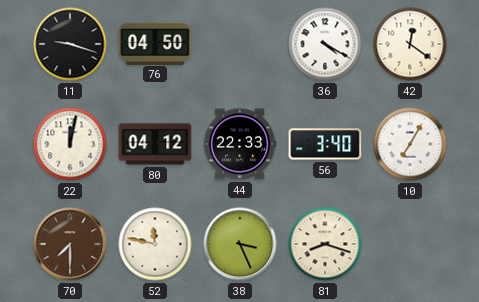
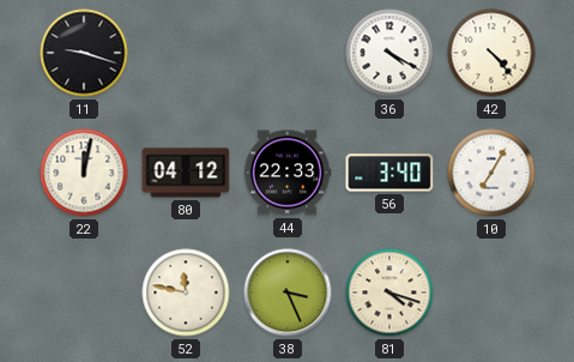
76: 04:50 -> none
42: 12:21 -> 4:23
70: 7:30 -> none
81: 8:18 -> 4:18
